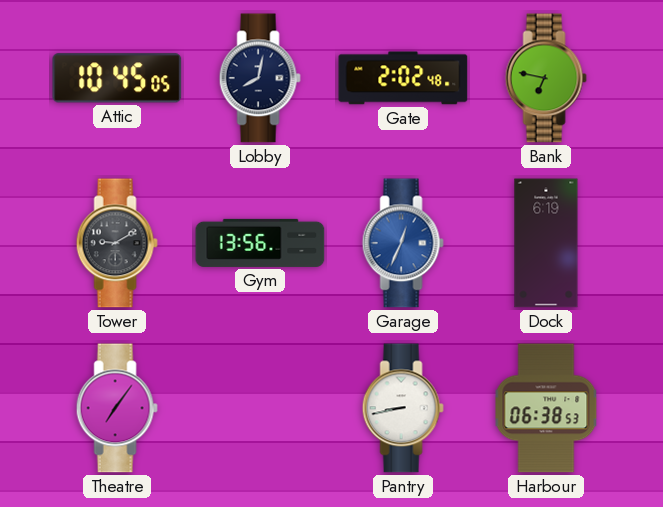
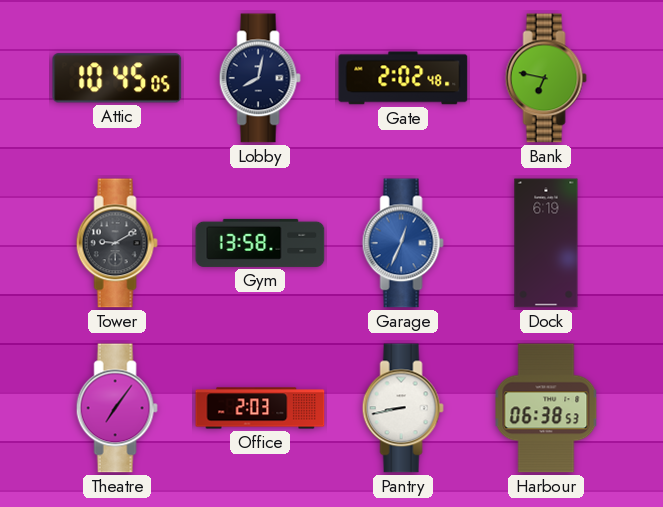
Gym: 13:56 -> 13:58
Office: none -> 2:03
